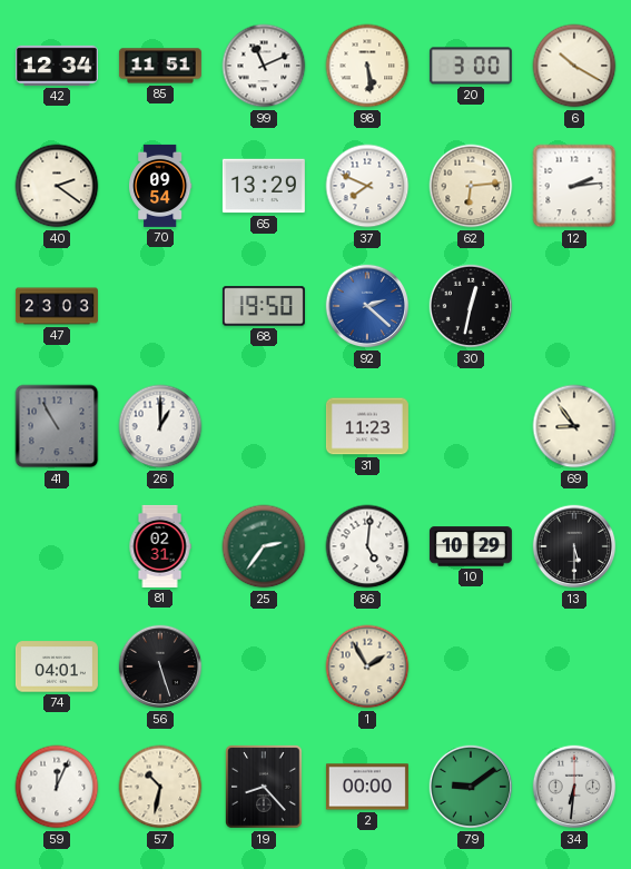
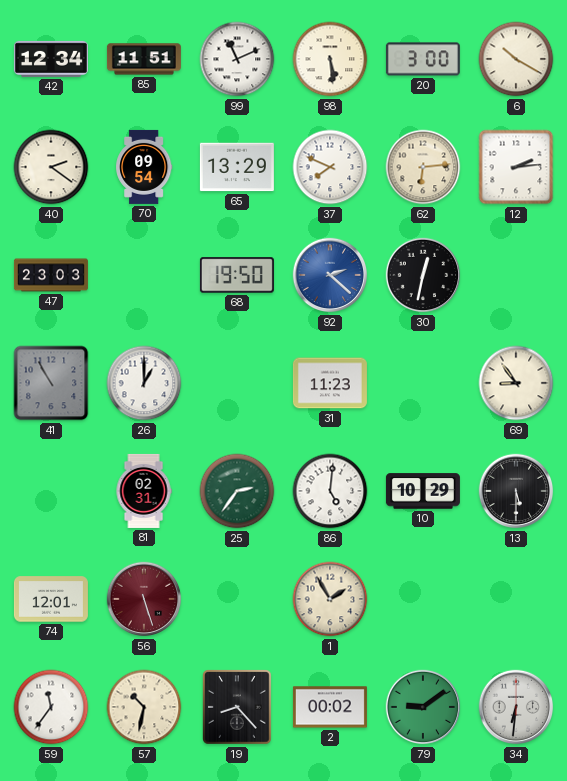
74: 04:01 -> 12:01
56 dial: black -> burgundy
59: 12:04 -> 11:36
2: 00:00 -> 00:02
